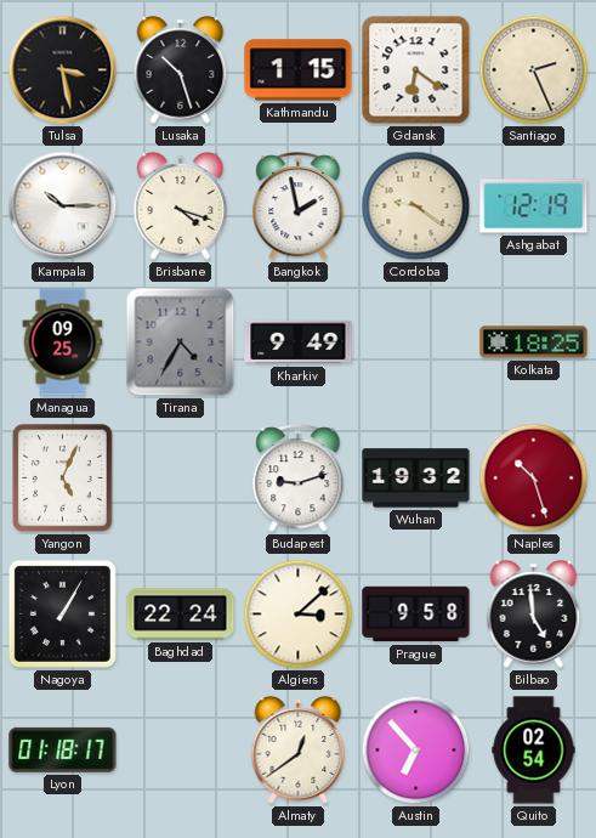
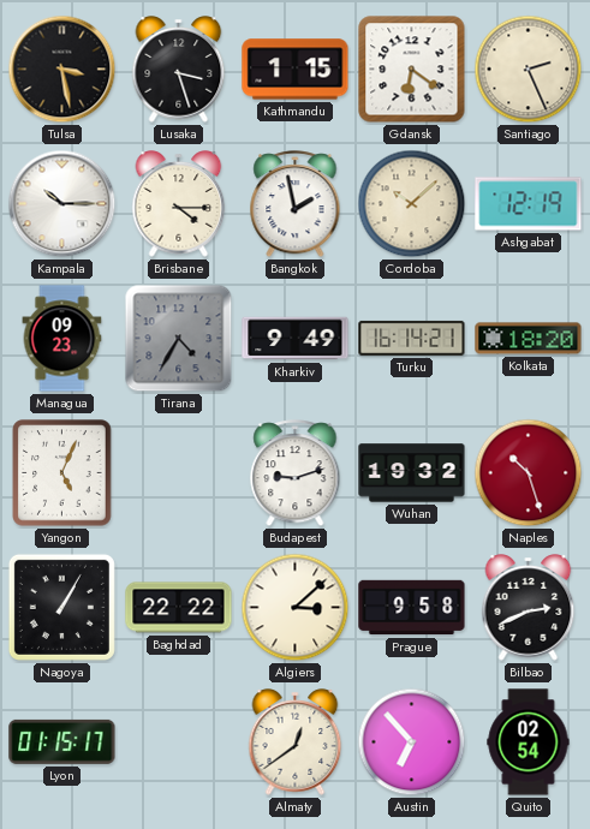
Lusaka: 10:27 -> 3:27
Brisbane: 4:18 -> 4:15
Cordoba: 9:21 -> 10:08
Managua: 09:25 -> 09:23
Turku: none -> 16:14
Kolkata: 18:25 -> 18:20
Baghdad: 22:24 -> 22:22
Bilbao: 4:59 -> 2:41
Lyon: 01:18 -> 01:15
